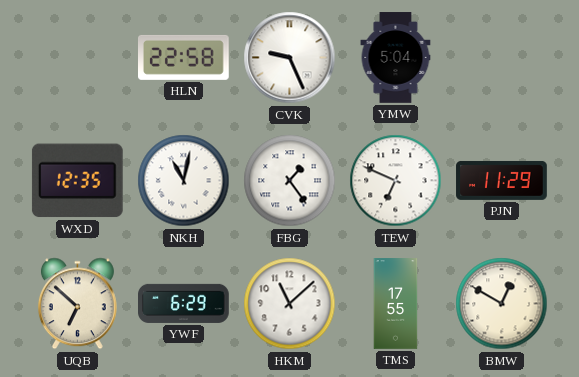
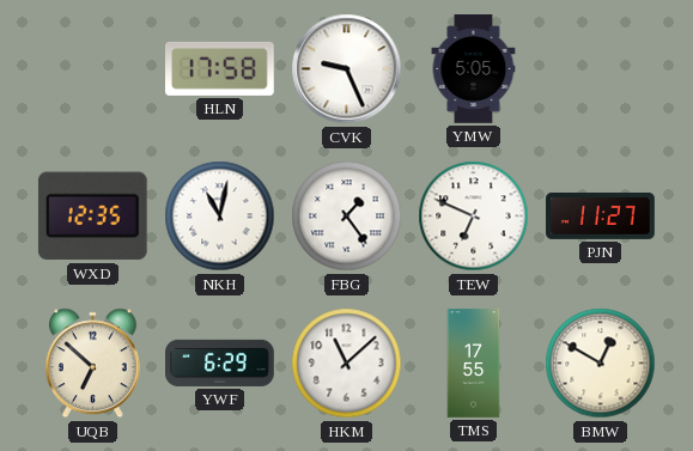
HLN: 22:58 -> 17:58
YMW: 5:04 -> 5:05
PJN: 11:29 -> 11:27
